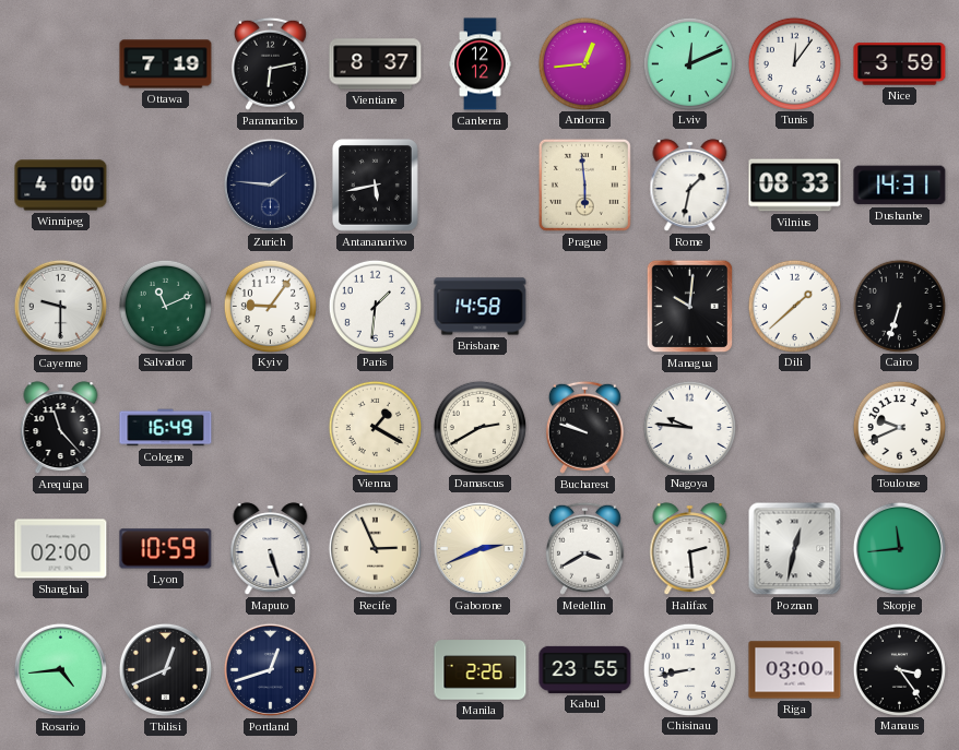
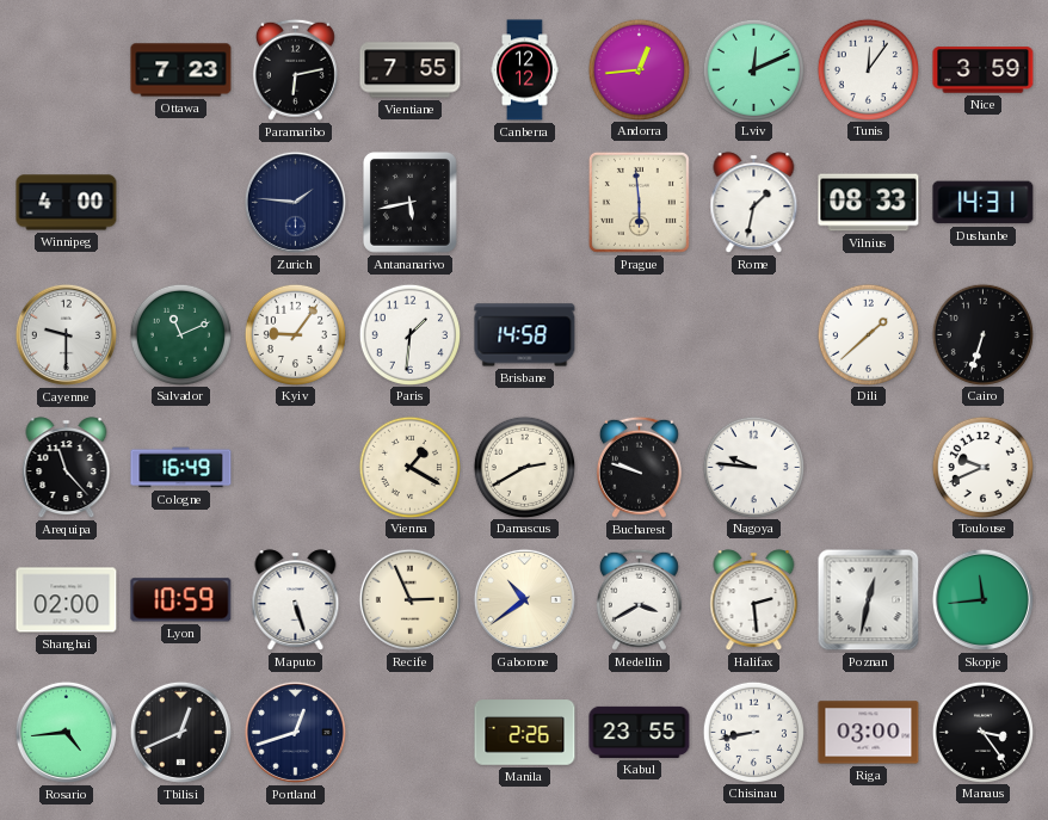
Ottawa: 7:19 -> 7:23
Vientiane: 8:37 -> 7:55
Managua: 10:01 -> none
Gaborone: 2:41 -> 10:39
